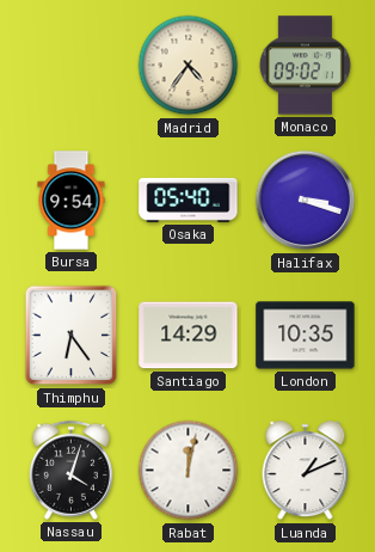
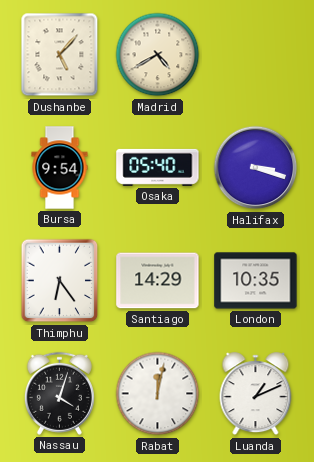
Dushanbe: none -> 5:07
Madrid: 4:36 -> 4:40
Monaco: 09:02 -> none
